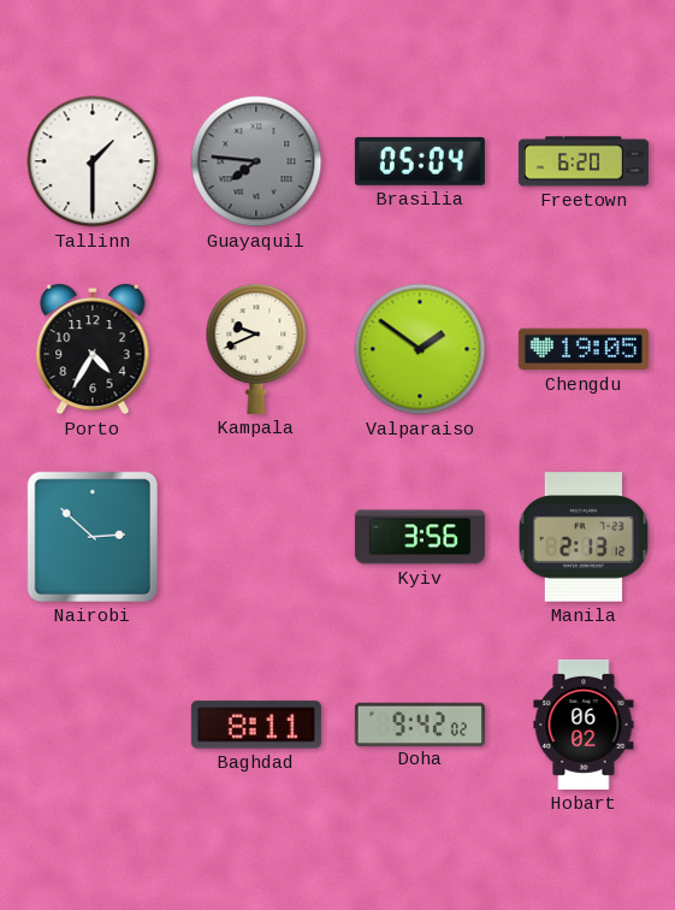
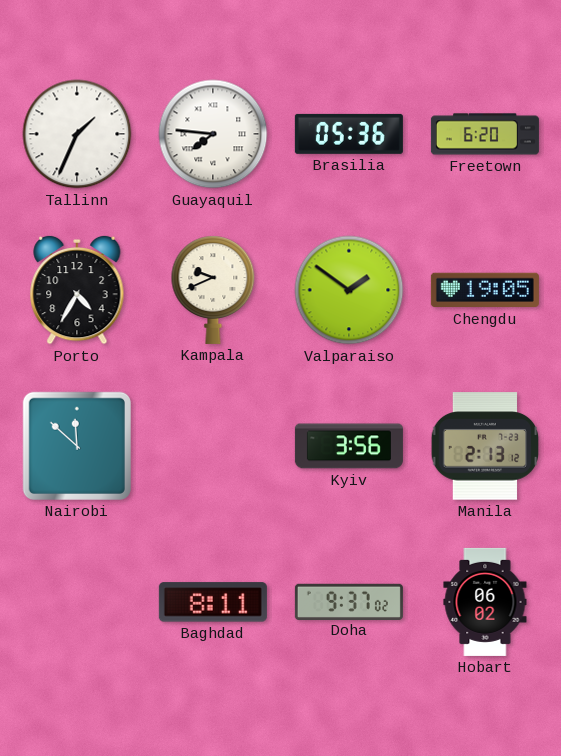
Tallinn: 1:30 -> 1:34
Guayaquil dial: grey -> white
Brasilia: 05:04 -> 05:36
Nairobi: 2:52 -> 11:52
Doha: 9:42 -> 9:37
